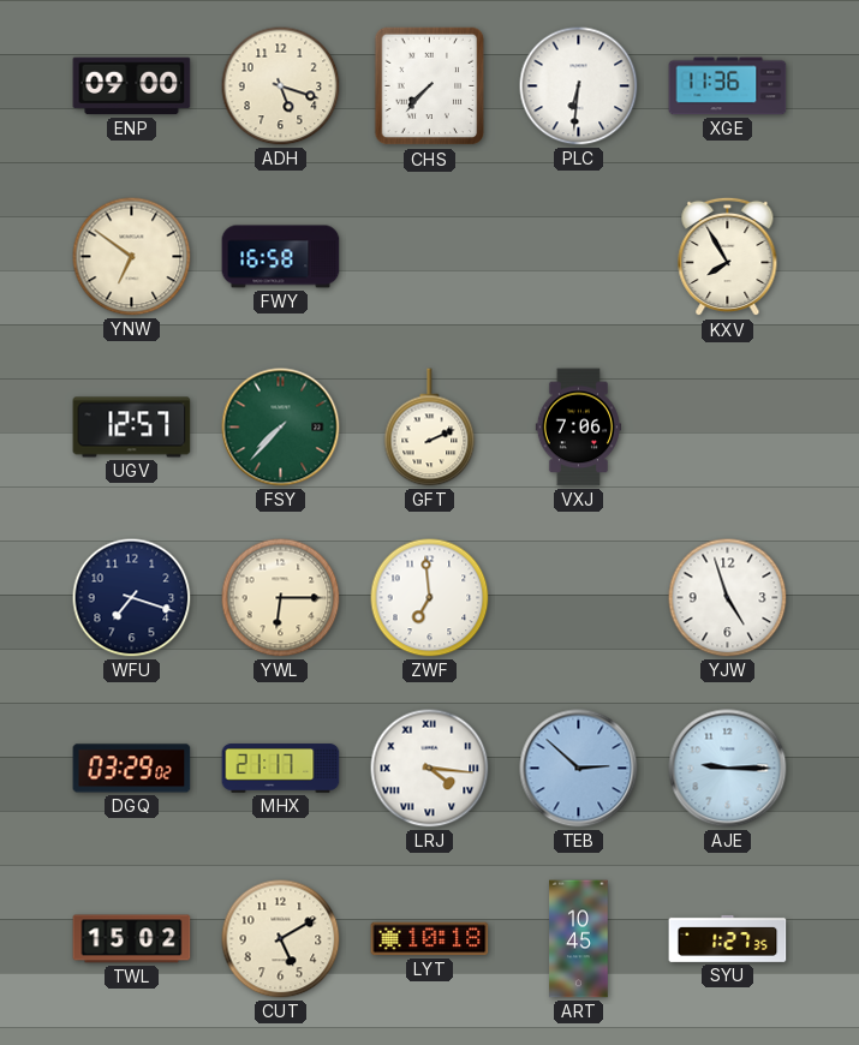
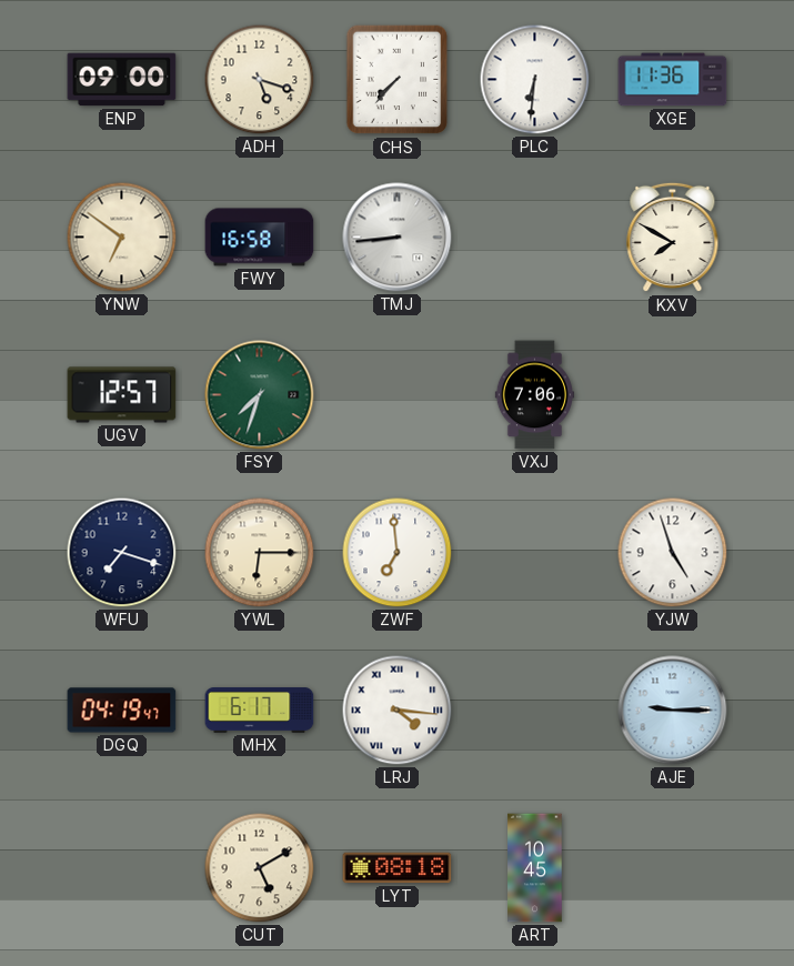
TMJ: none -> 8:44
KXV: 7:55 -> 7:50
FSY: 7:37 -> 7:33
GFT: 2:11 -> none
DGQ: 03:29 -> 04:19
MHX: 21:17 -> 6:17
TEB: 2:52 -> none
TWL: 15:02 -> none
LYT: 10:18 -> 08:18
SYU: 1:27 -> none
